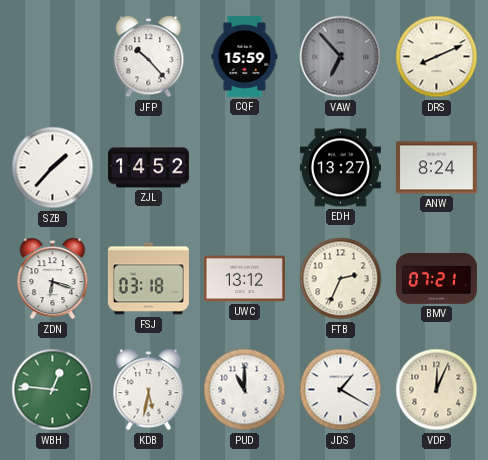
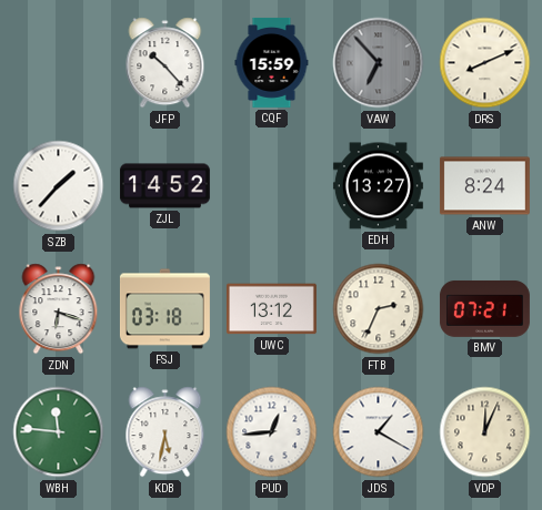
WBH: 12:46 -> 11:46
PUD: 11:00 -> 12:44
